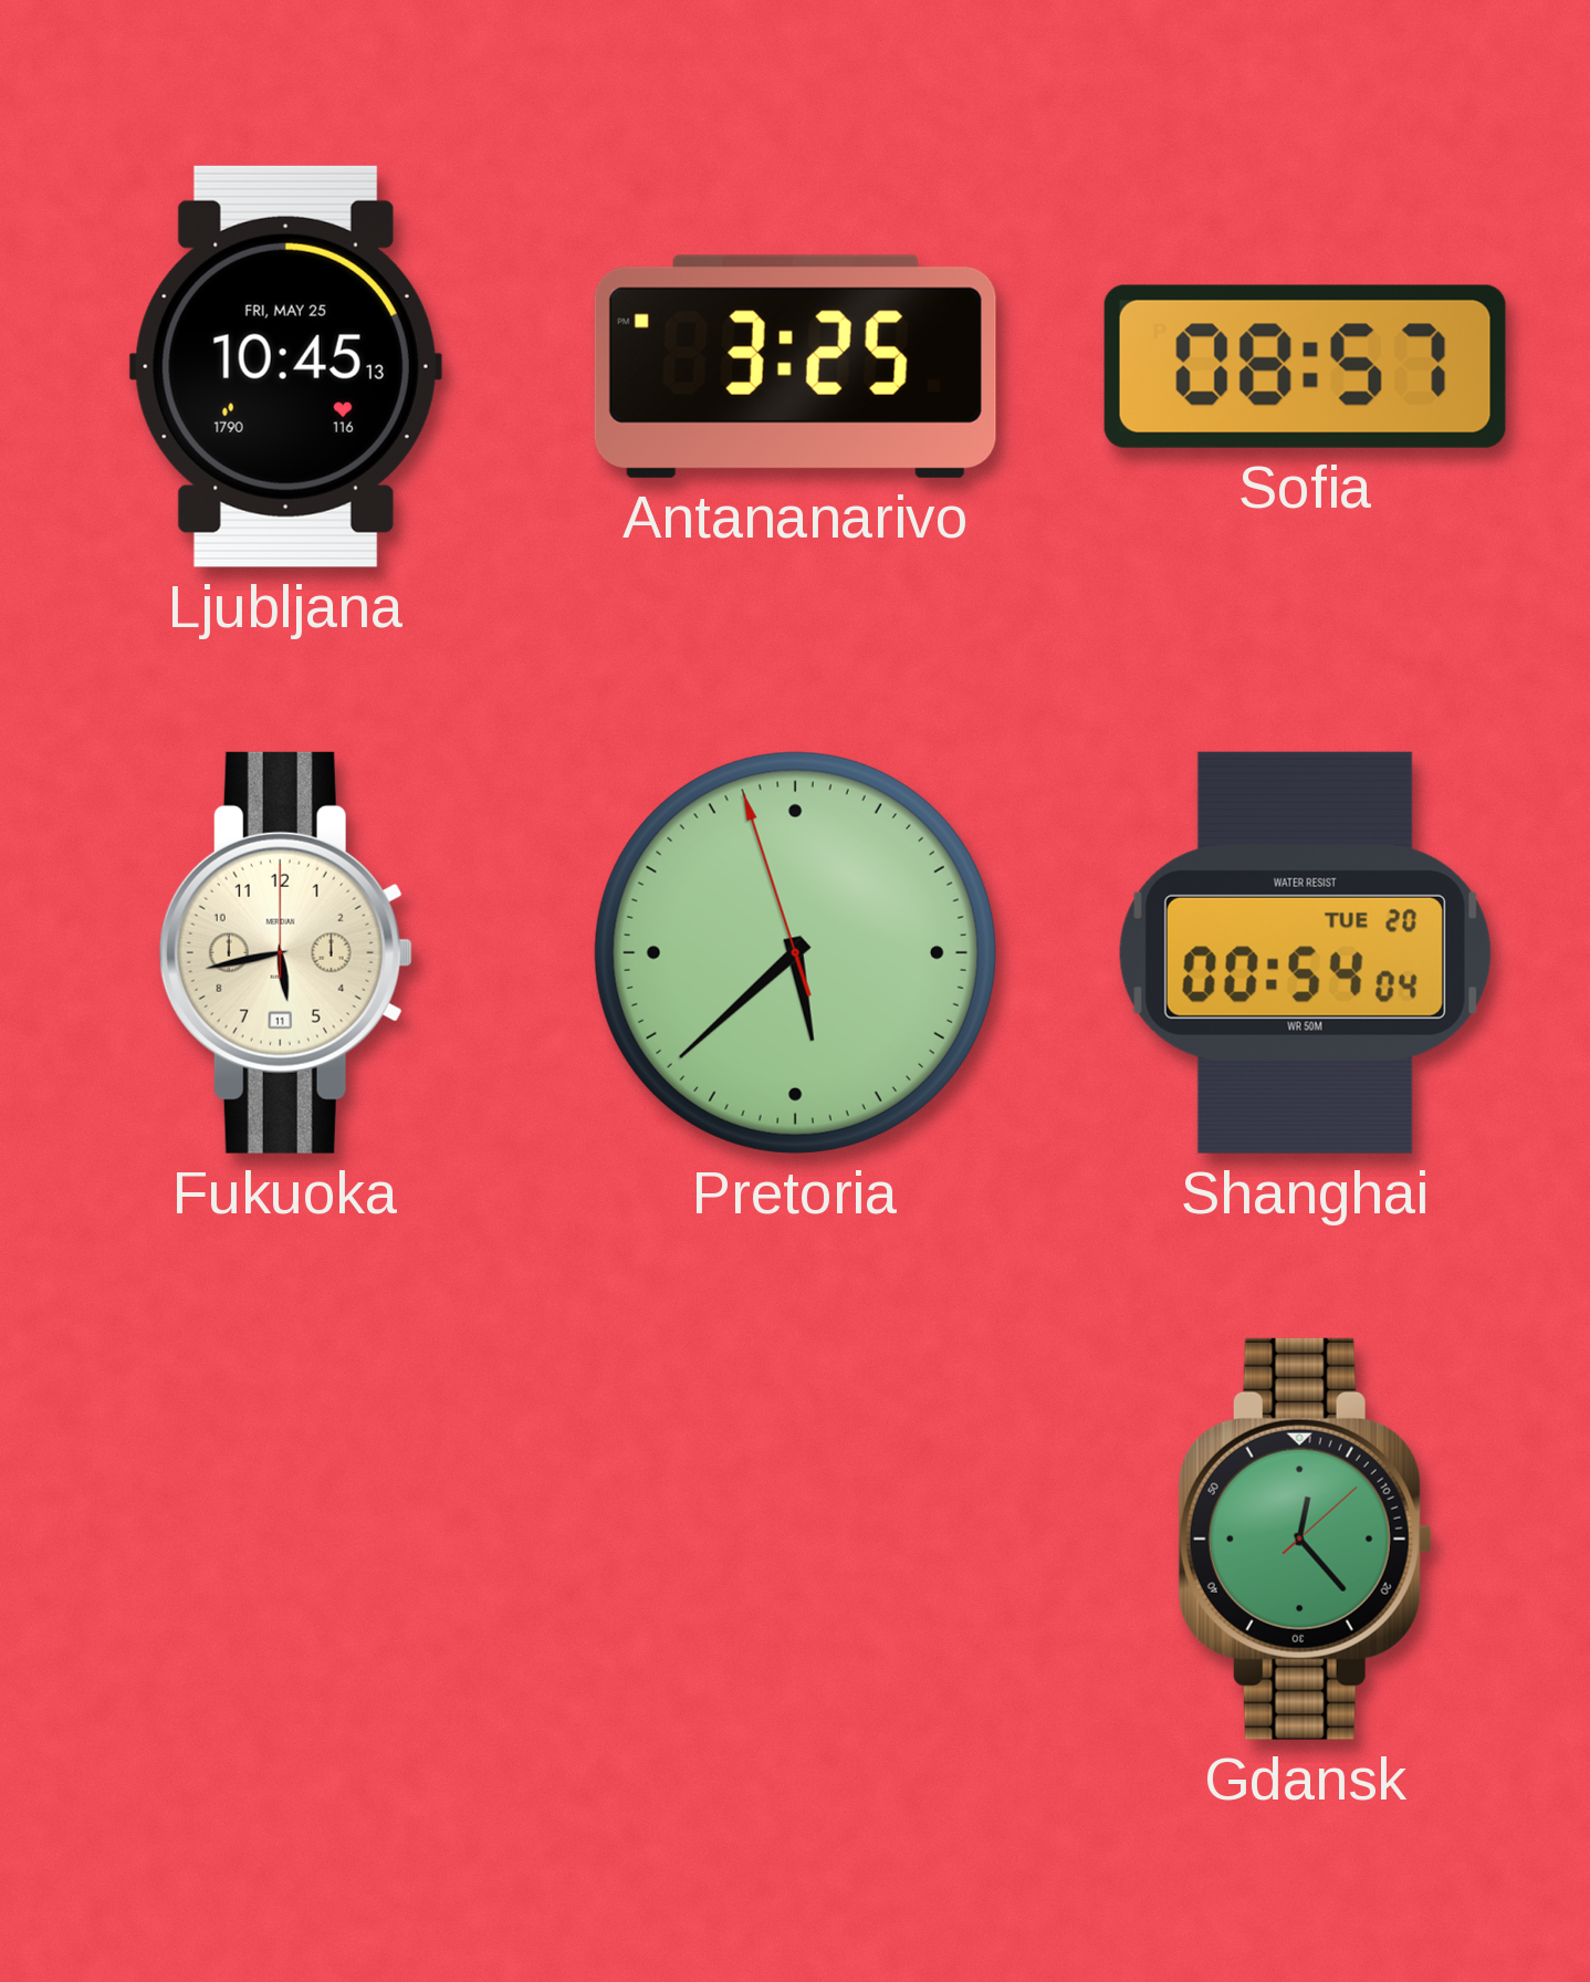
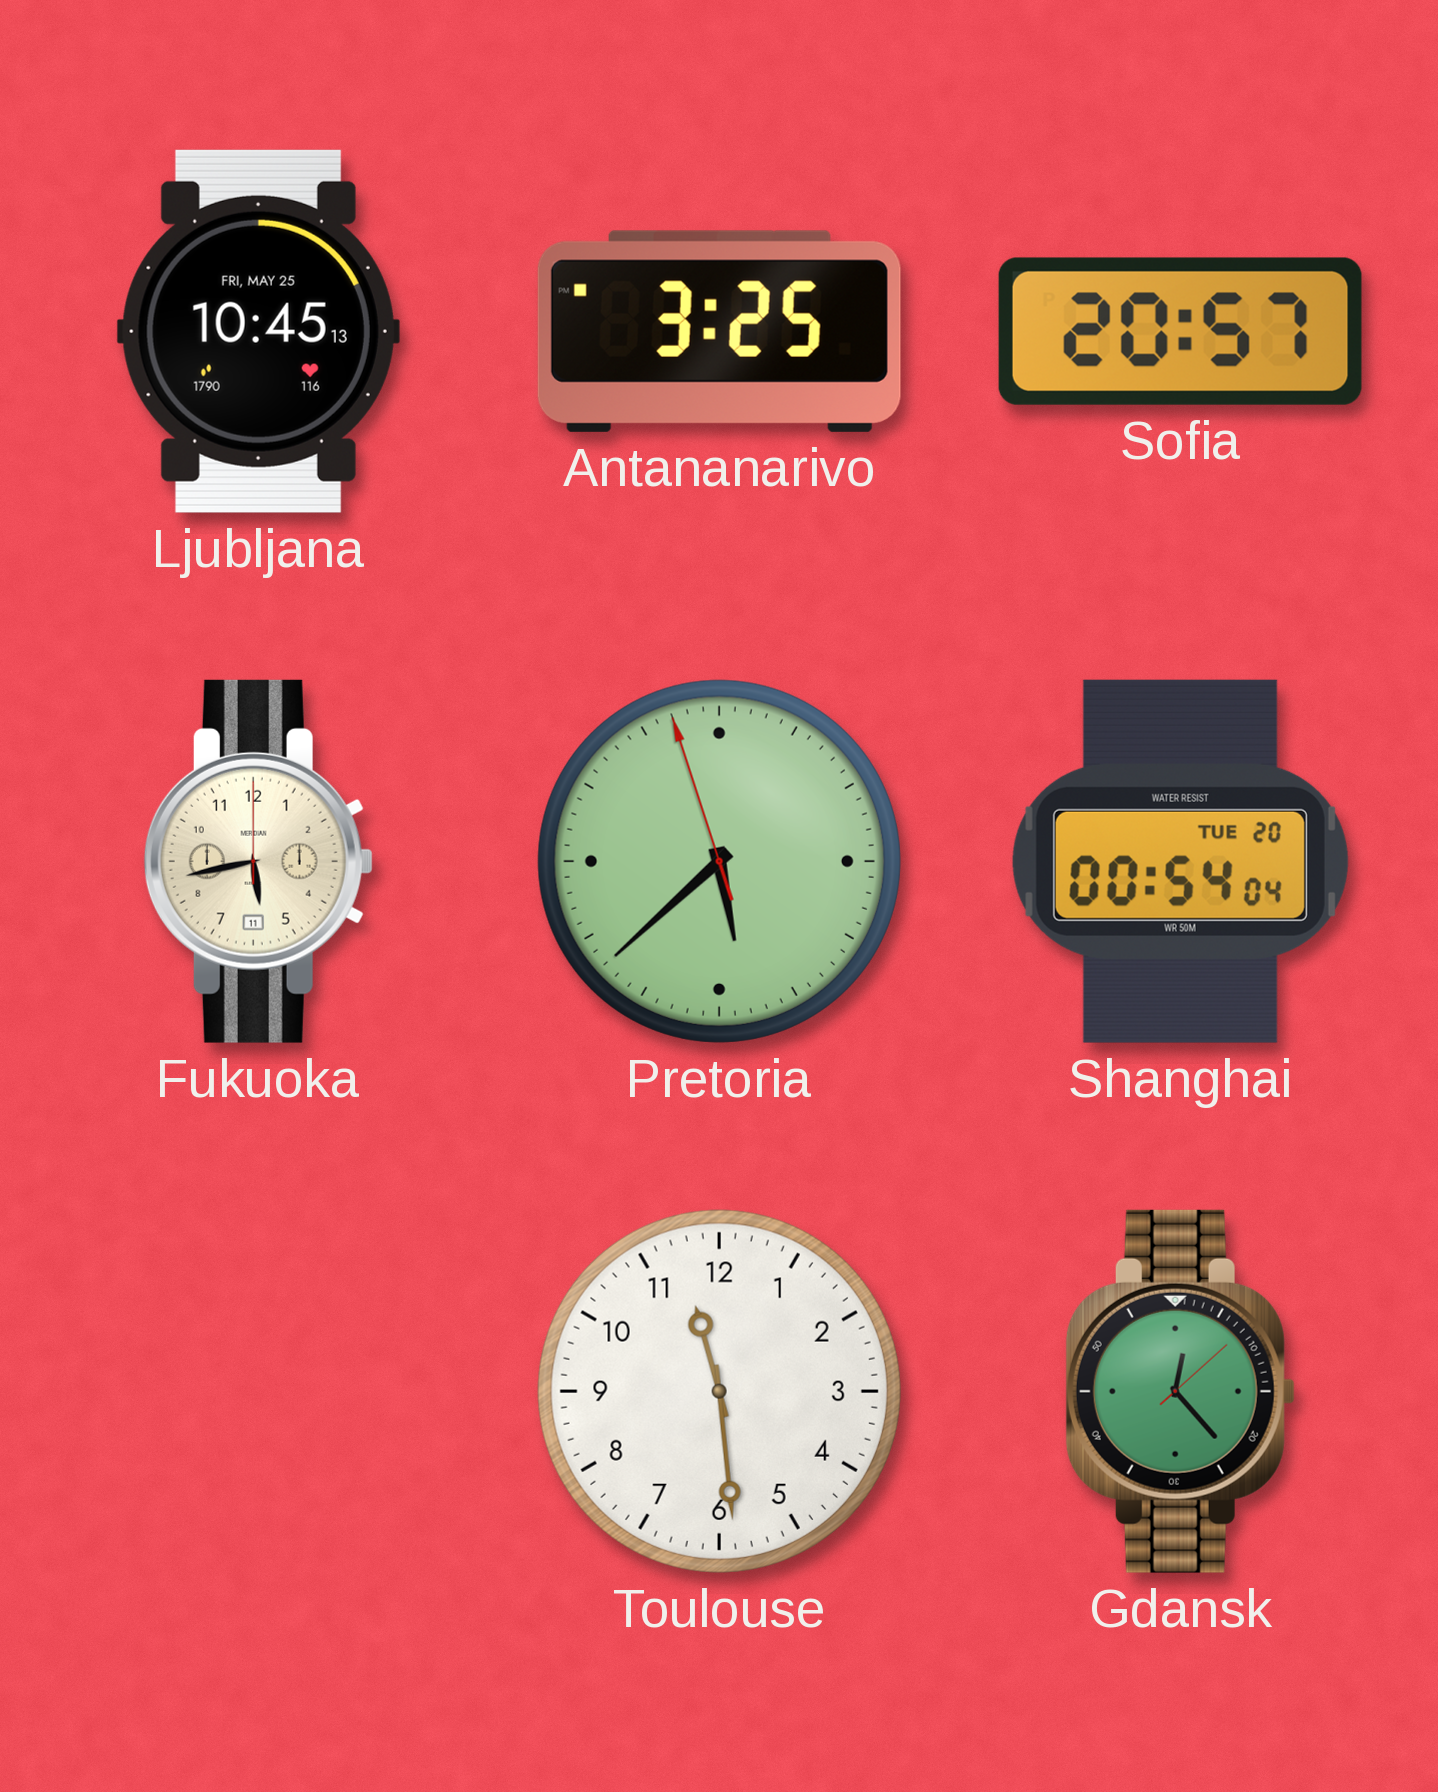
Sofia: 08:57 -> 20:57
Toulouse: none -> 11:29
